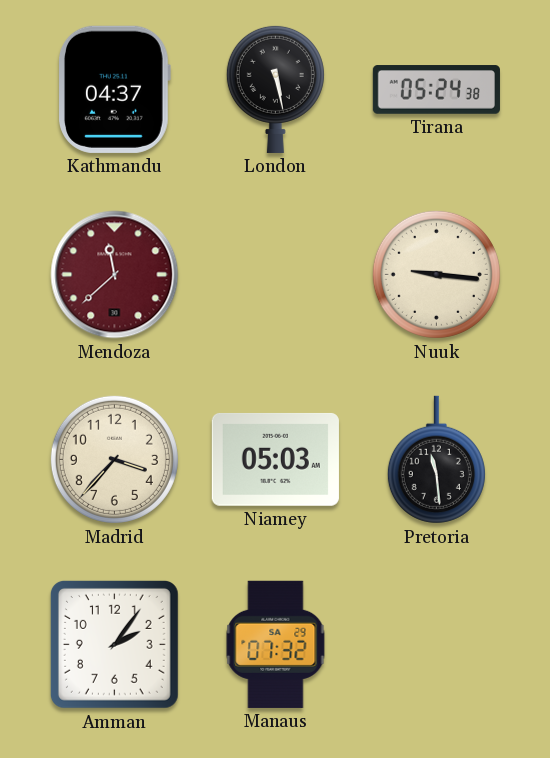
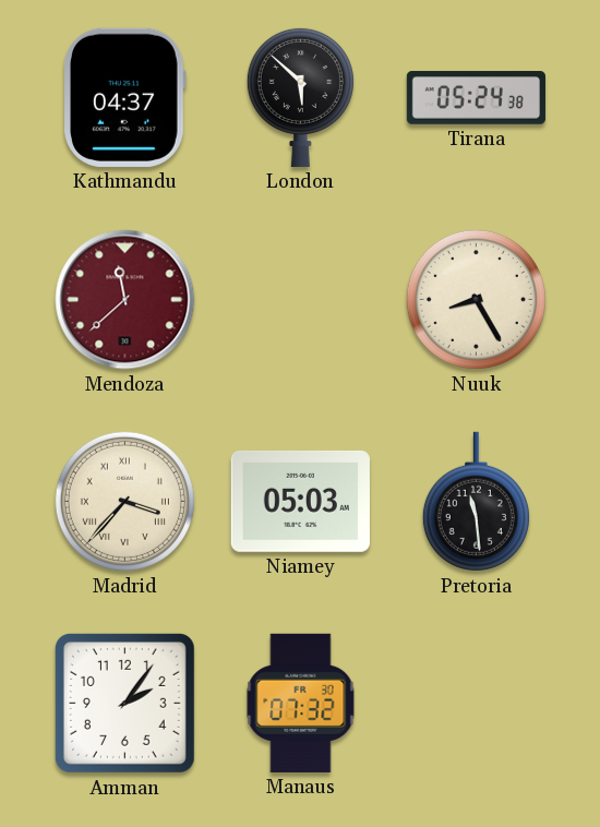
London: 5:28 -> 5:52
Nuuk: 9:16 -> 8:25
Madrid numerals: Arabic -> Roman
Manaus date: SA 29 -> FR 30
